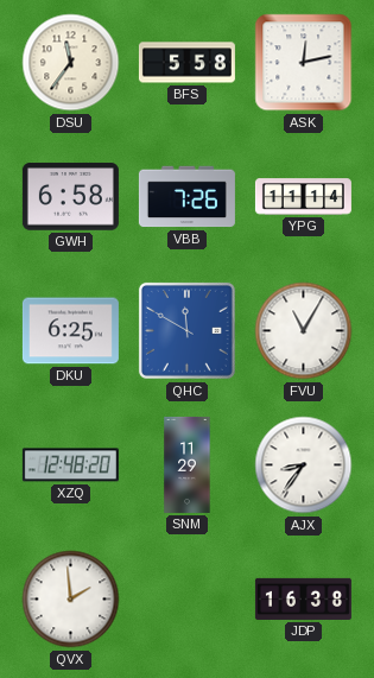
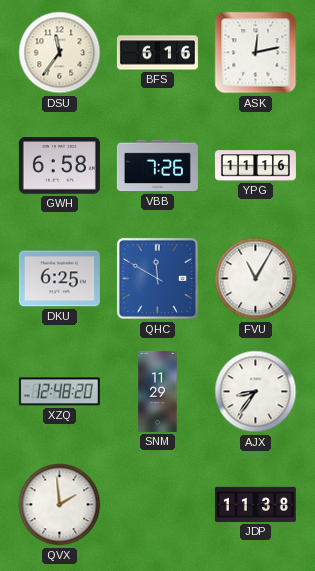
BFS: 5:58 -> 6:16
YPG: 11:14 -> 11:16
JDP: 16:38 -> 11:38
